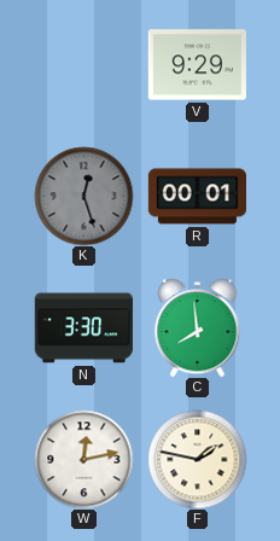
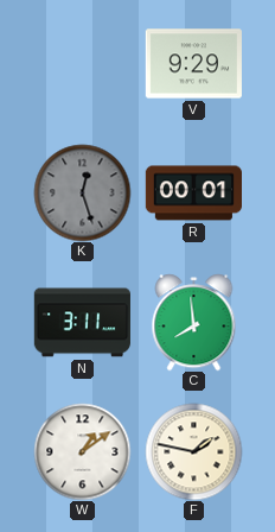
N: 3:30 -> 3:11
W: 12:13 -> 1:09
